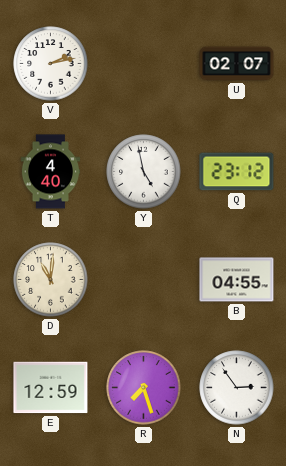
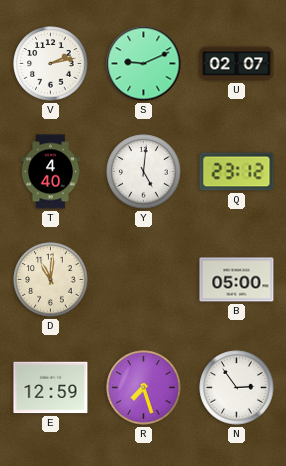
S: none -> 9:11
Y: 4:58 -> 5:01
B: 04:55 -> 05:00
